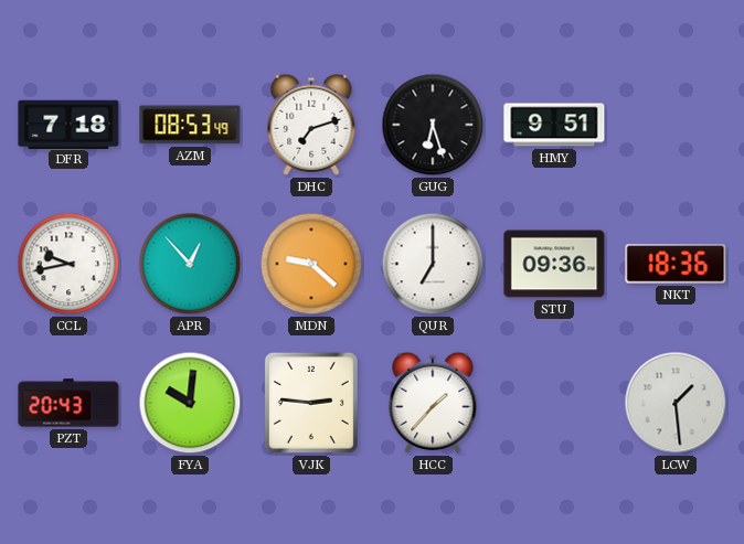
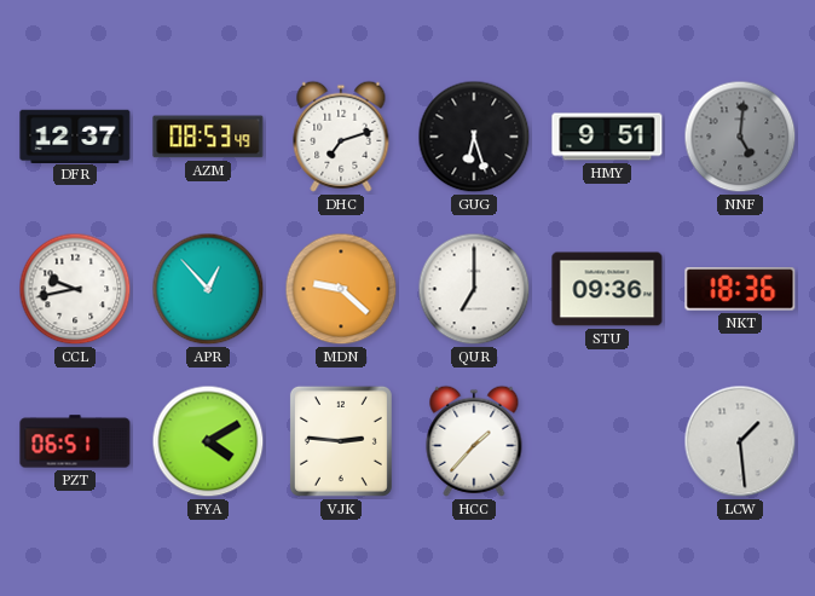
DFR: 7:18 -> 12:37
NNF: none -> 5:01
PZT: 20:43 -> 06:51
FYA: 10:01 -> 4:10
